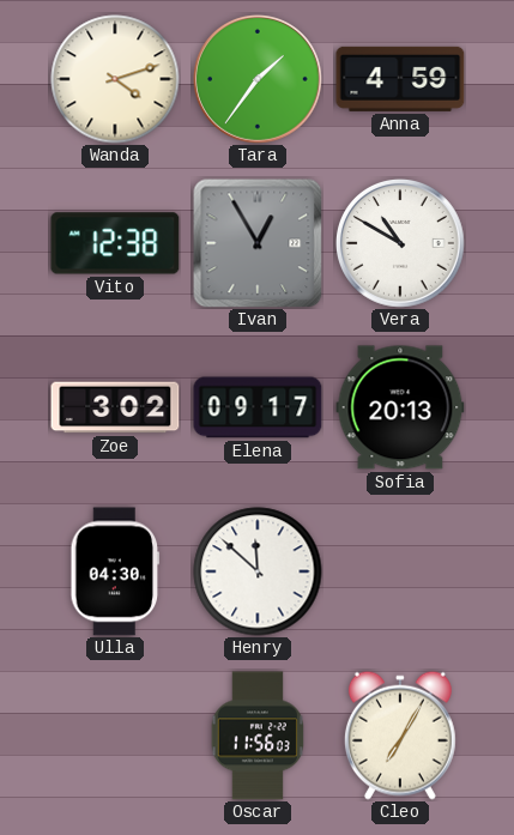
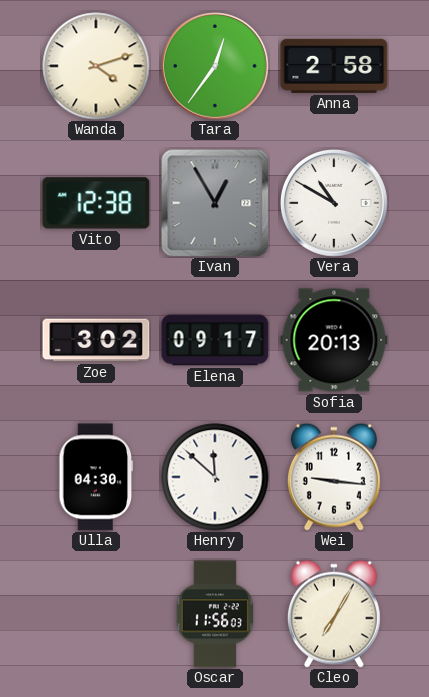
Tara: 1:36 -> 12:36
Anna: 4:59 -> 2:58
Wei: none -> 9:16
